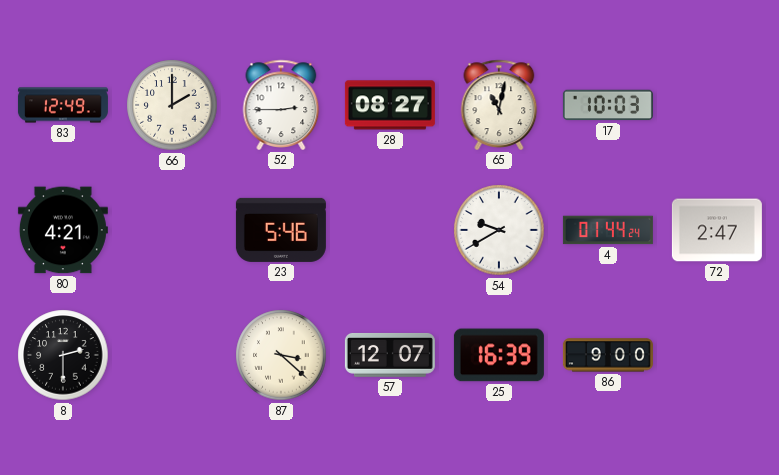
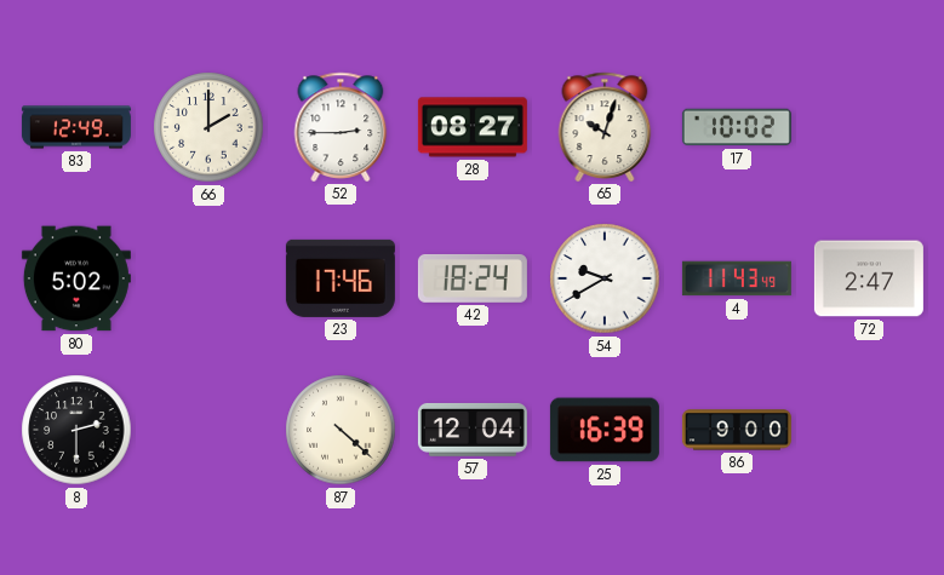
65: 11:02 -> 10:03
17: 10:03 -> 10:02
80: 4:21 -> 5:02
23: 5:46 -> 17:46
42: none -> 18:24
4: 01:44 -> 11:43
87: 3:22 -> 4:22
57: 12:07 -> 12:04
